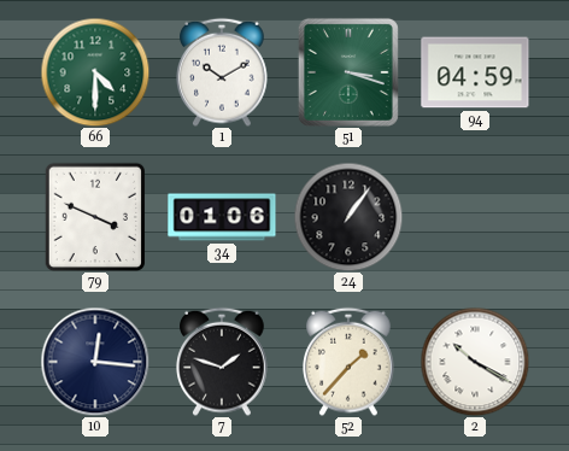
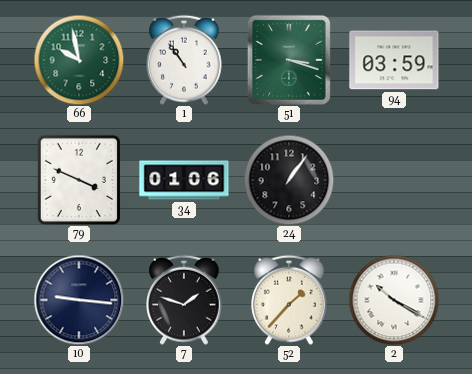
66: 4:30 -> 9:58
1: 10:10 -> 10:54
94: 04:59 -> 03:59
10: 12:16 -> 9:16
